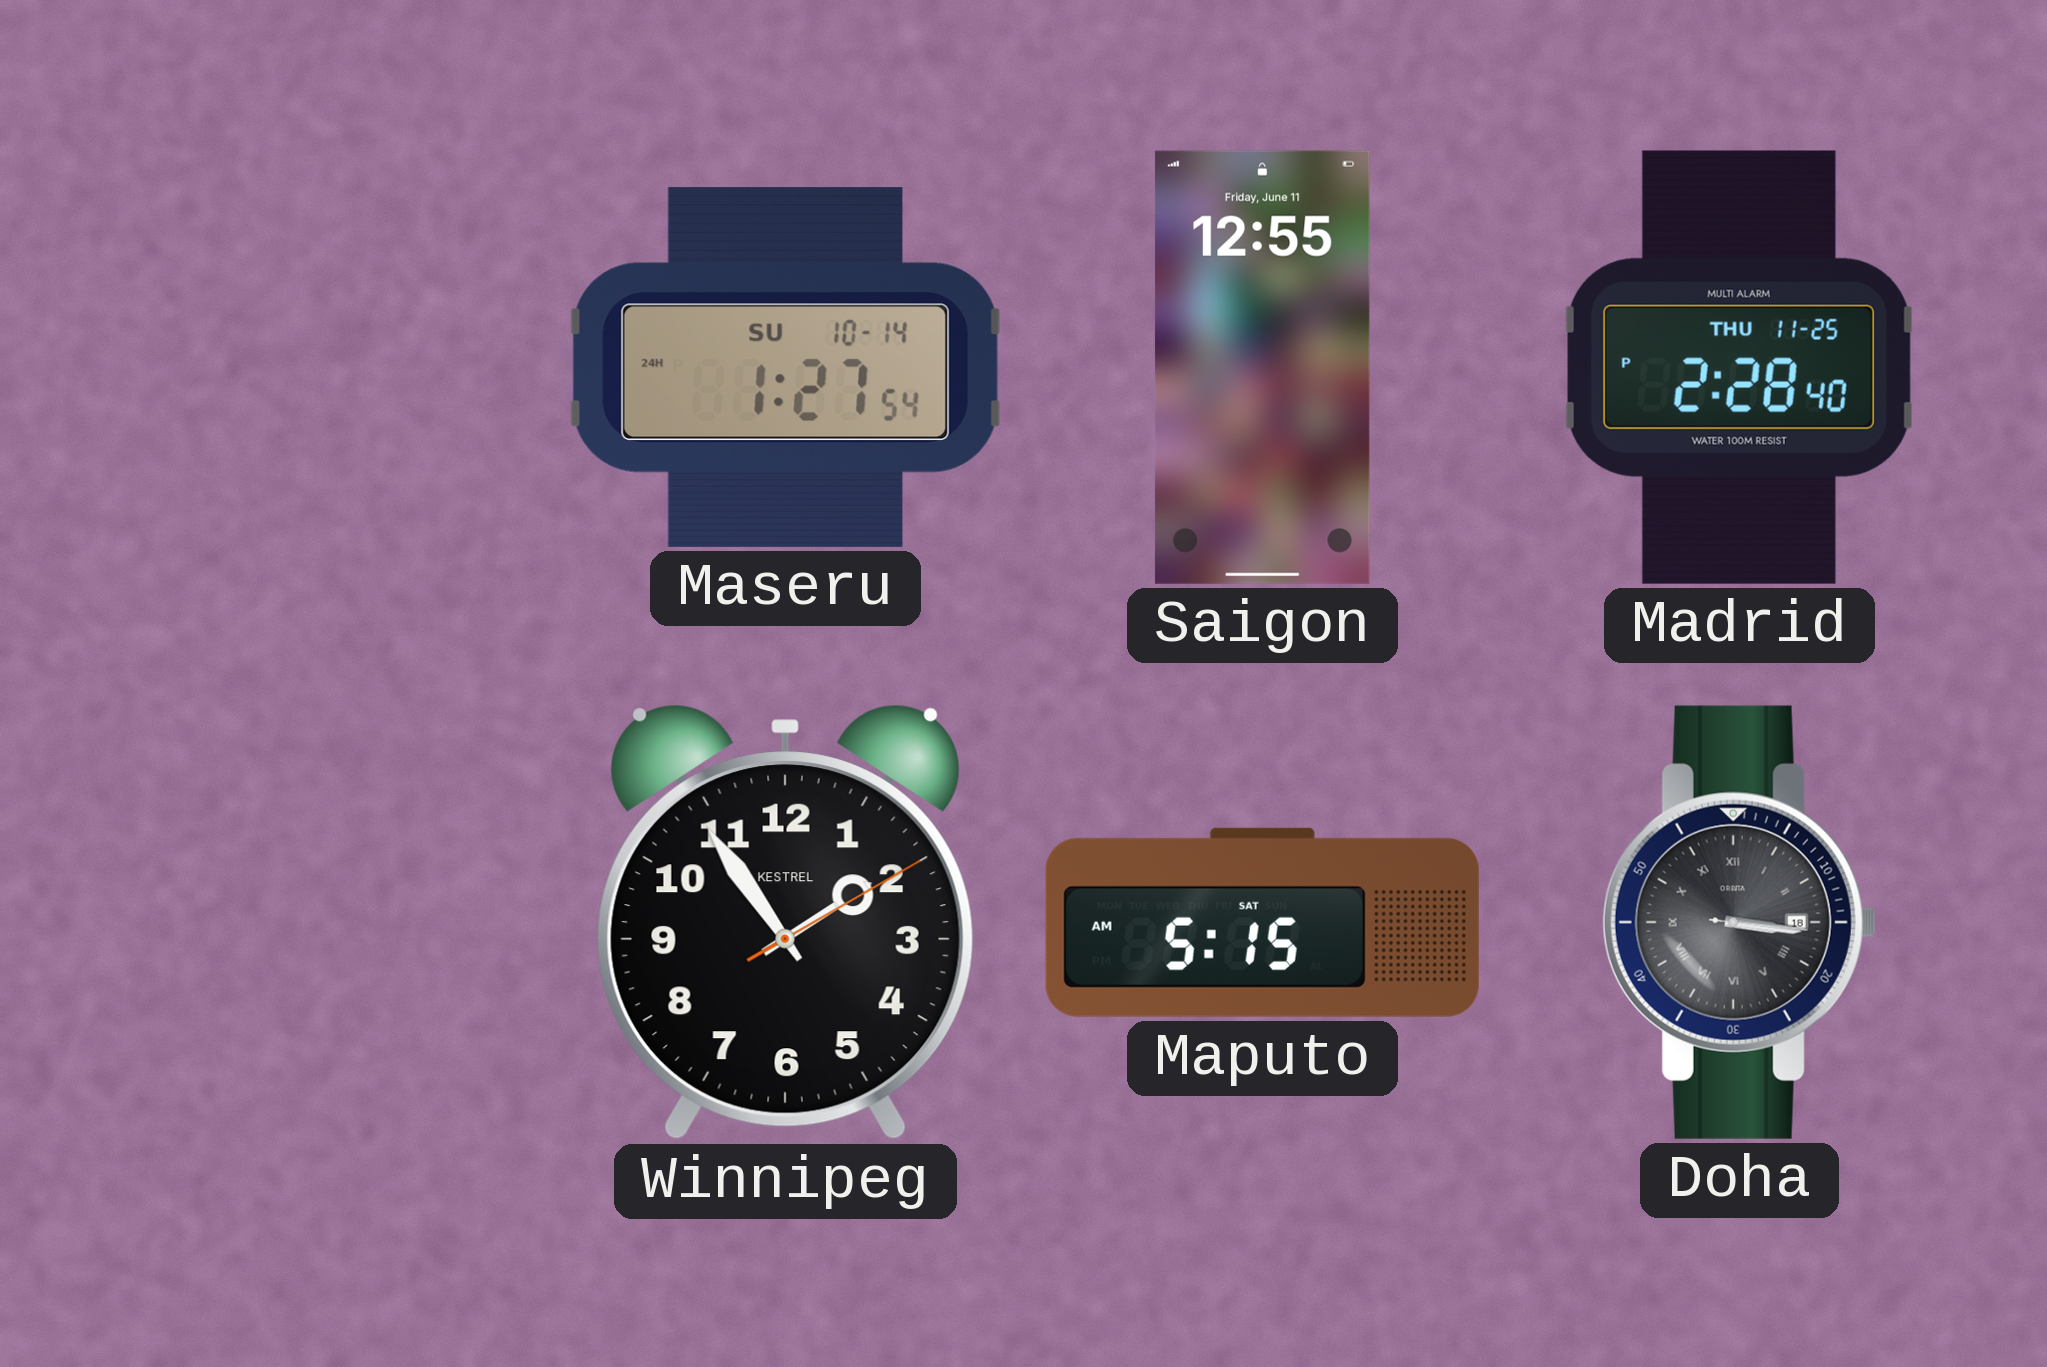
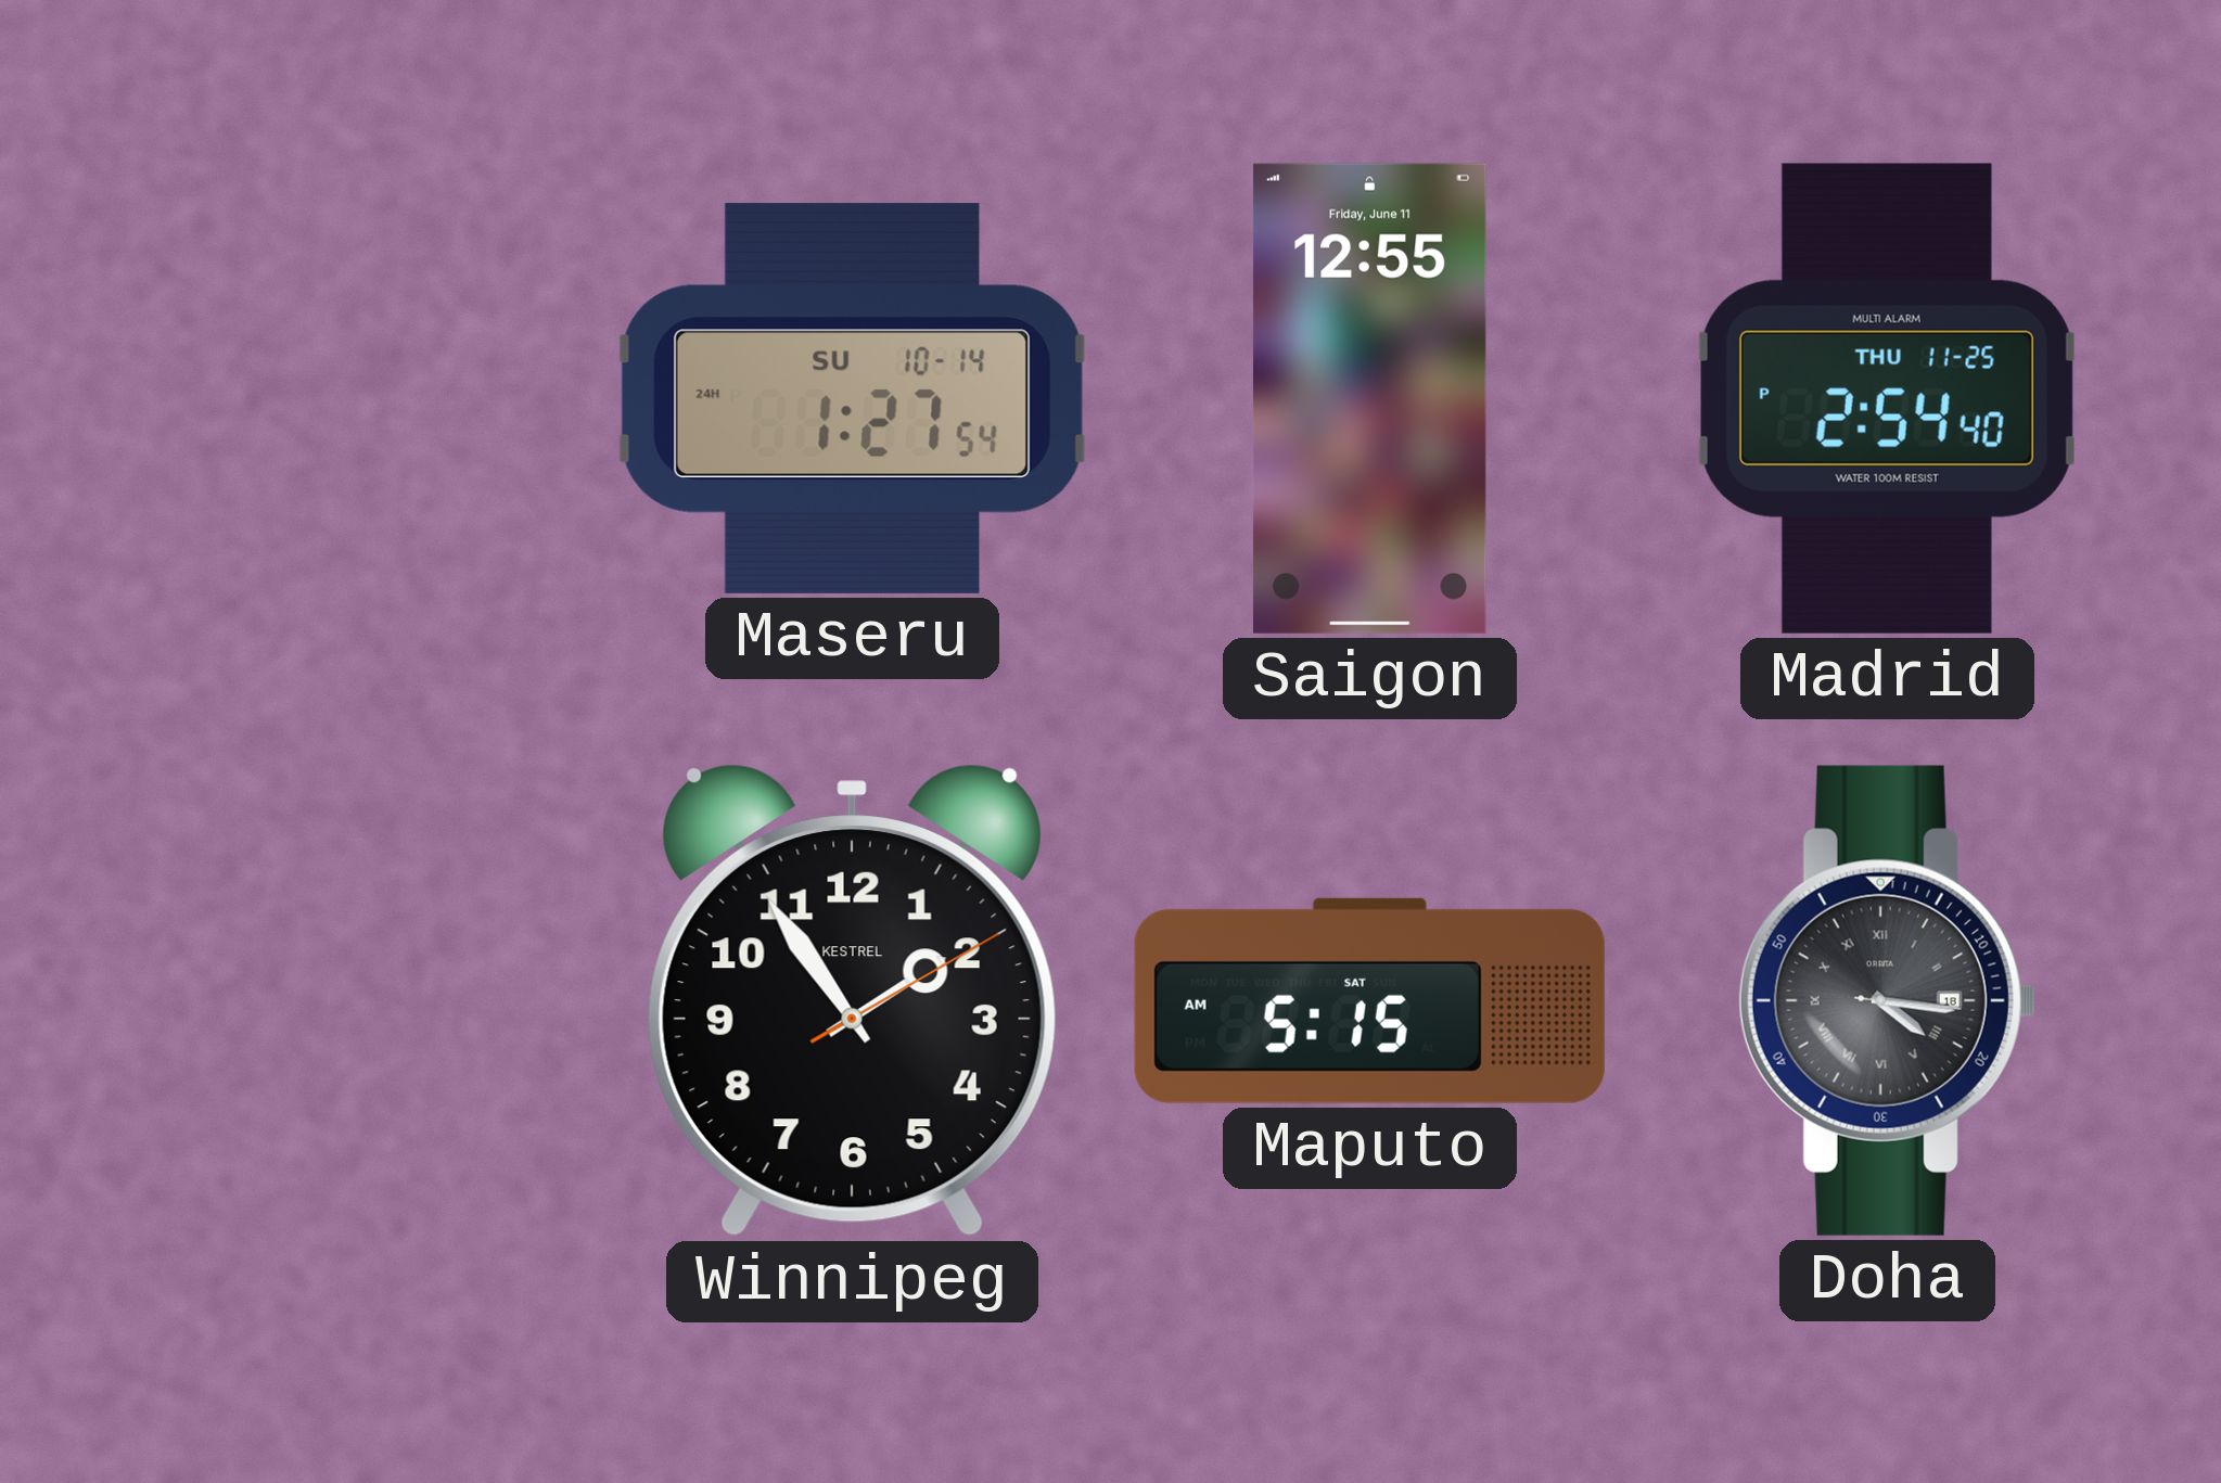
Madrid: 2:28 -> 2:54
Doha: 3:16 -> 4:16
